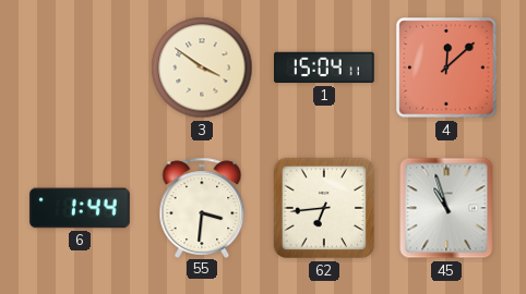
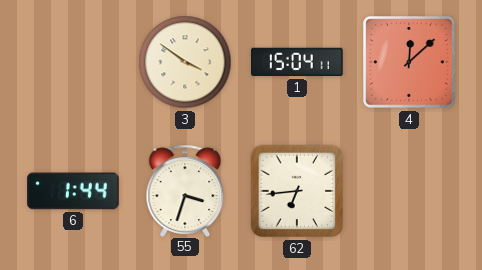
55: 3:31 -> 3:33
45: 10:57 -> none
